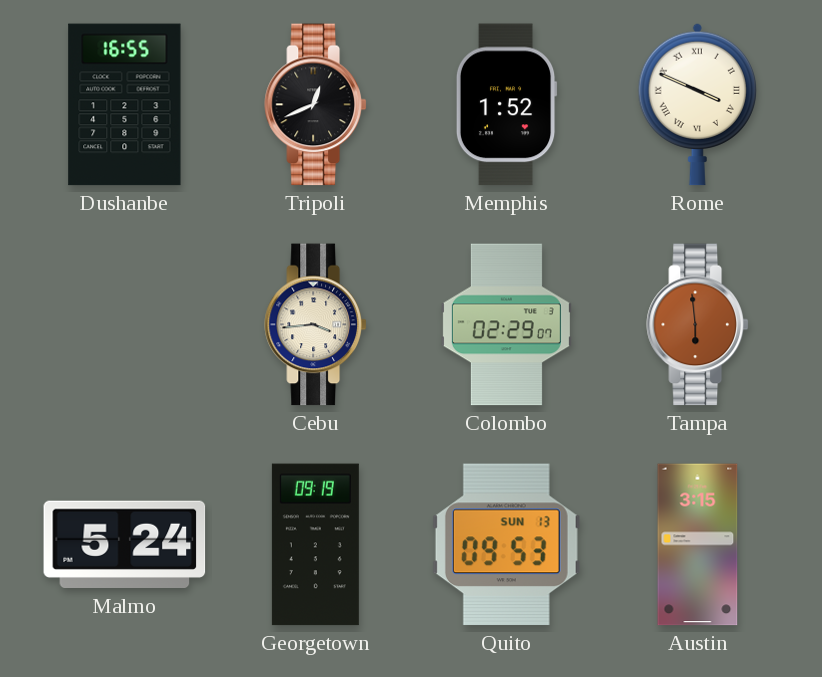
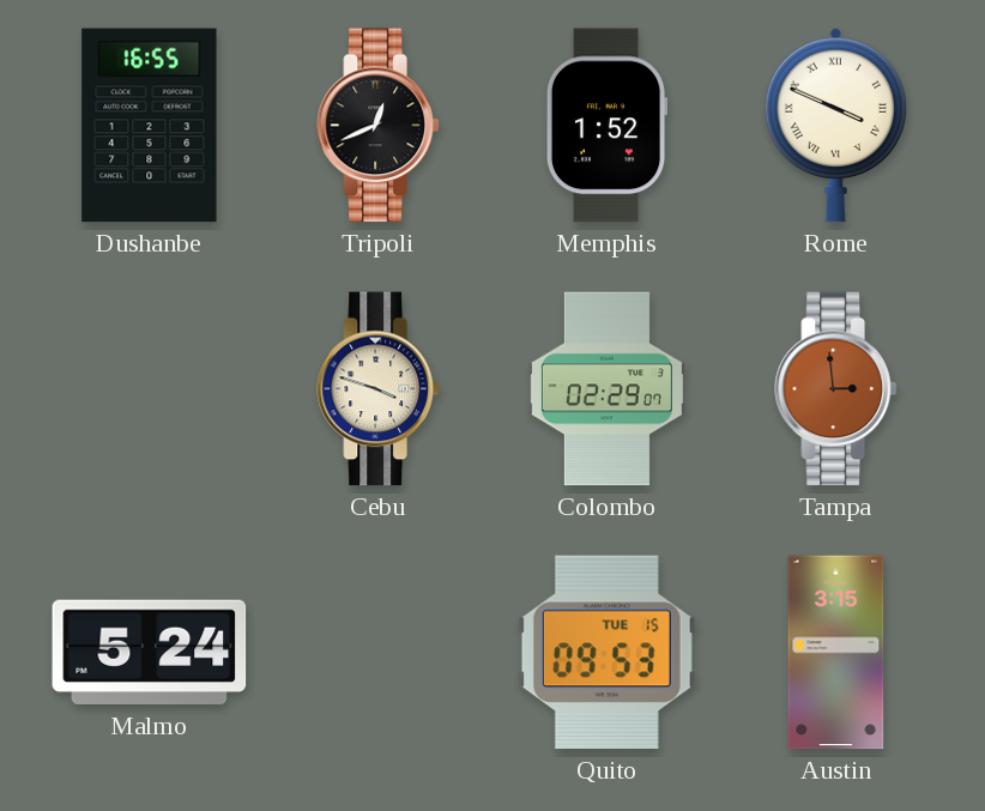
Cebu: 3:44 -> 3:48
Tampa: 5:59 -> 2:59
Georgetown: 09:19 -> none
Quito date: SUN 13 -> TUE 15
